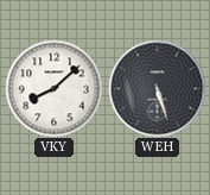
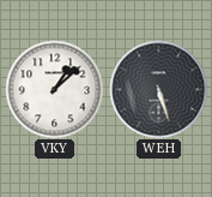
VKY: 8:08 -> 1:08
